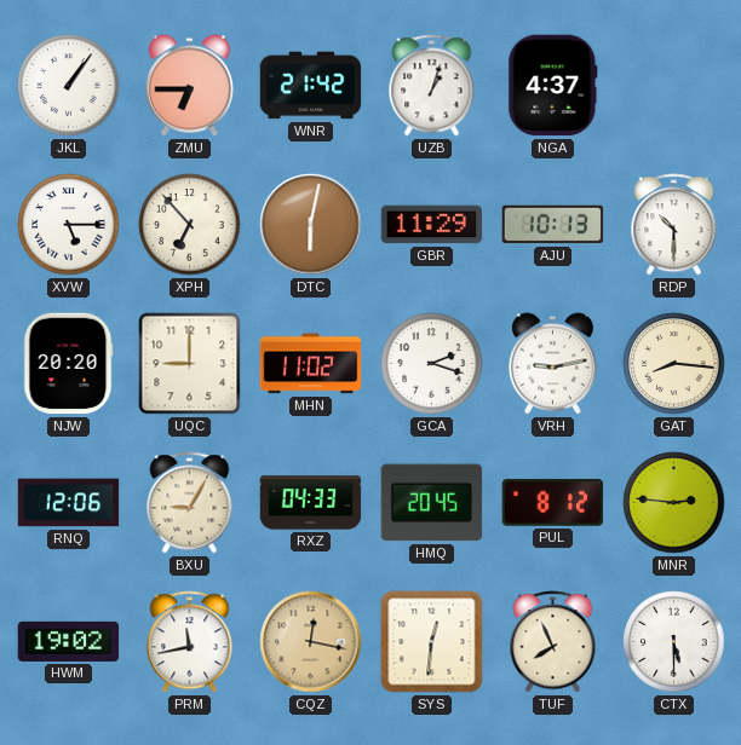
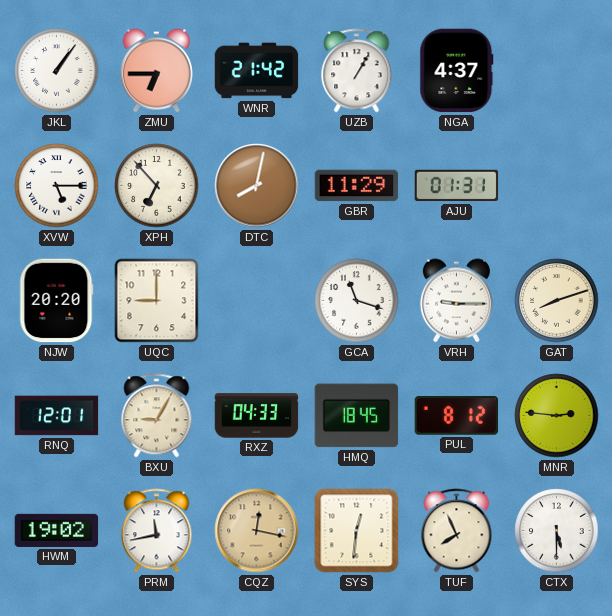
UZB: 1:03 -> 1:05
DTC: 6:02 -> 8:02
AJU: 10:13 -> 01:31
RDP: 10:30 -> none
MHN: 11:02 -> none
GCA: 2:18 -> 11:18
VRH: 9:13 -> 9:15
GAT: 8:16 -> 8:12
RNQ: 12:06 -> 12:01
HMQ: 20:45 -> 18:45
